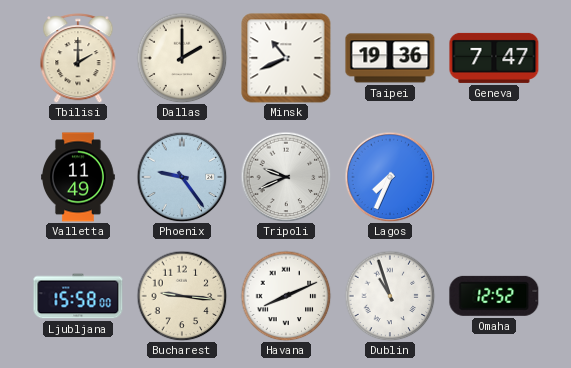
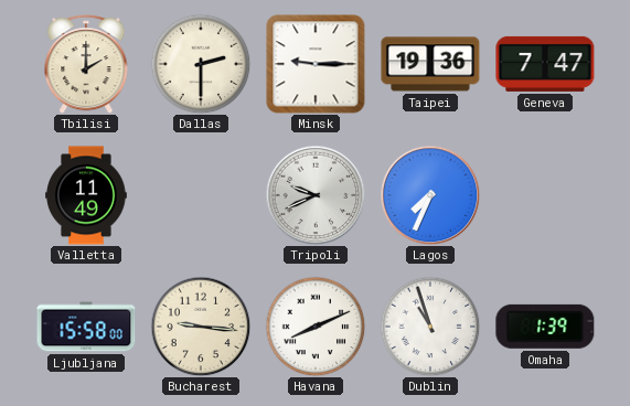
Dallas: 2:00 -> 2:30
Minsk: 10:41 -> 9:15
Phoenix: 9:24 -> none
Omaha: 12:52 -> 1:39
